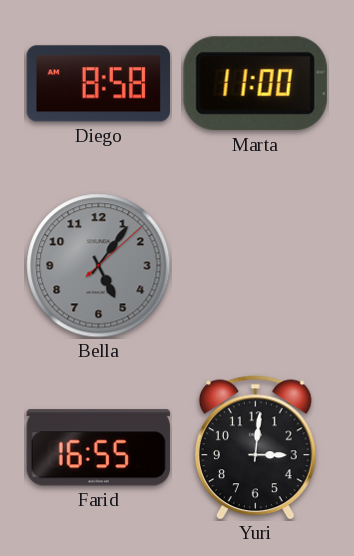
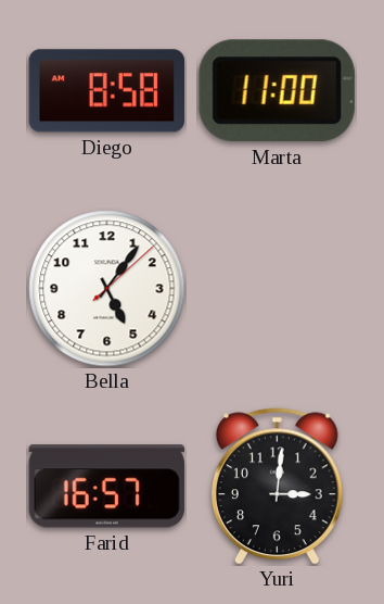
Bella dial: grey -> white
Farid: 16:55 -> 16:57
